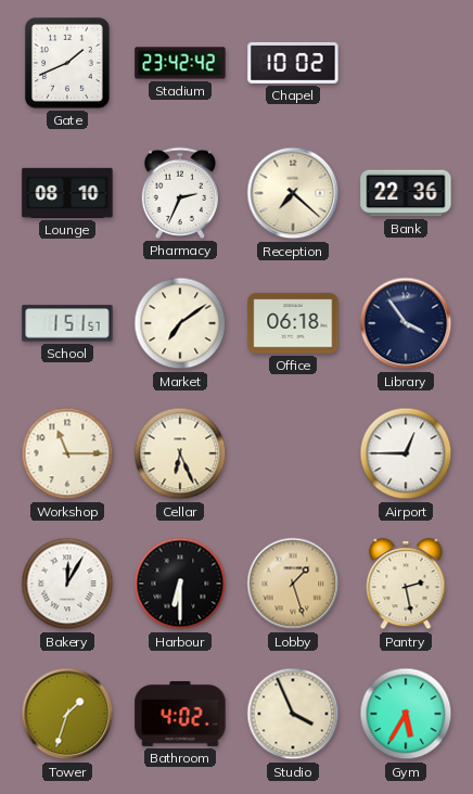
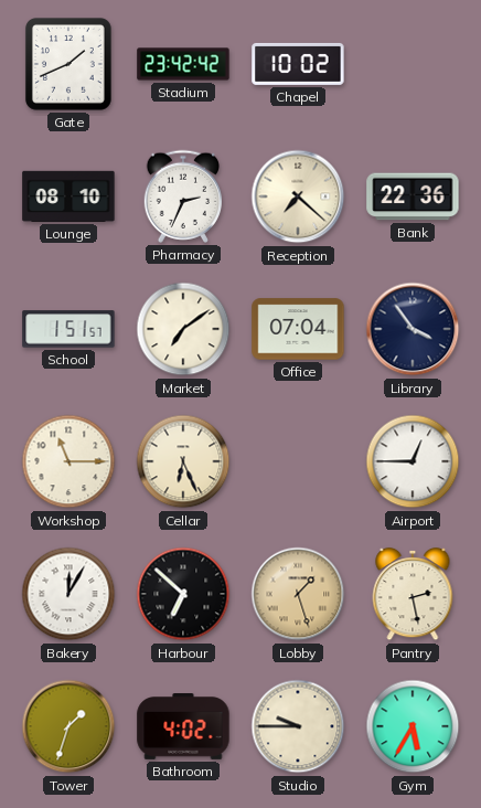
Office: 06:18 -> 07:04
Harbour: 6:30 -> 6:52
Studio: 3:56 -> 9:45
